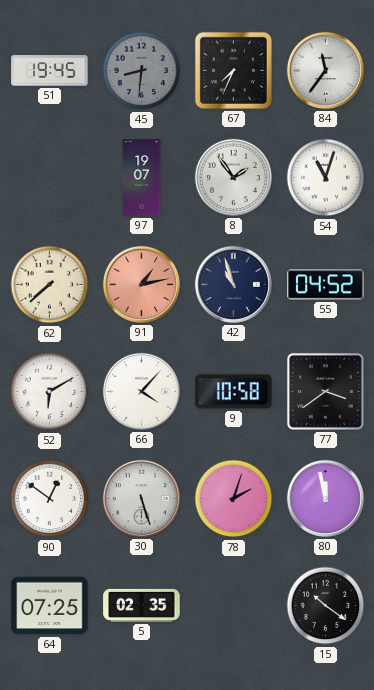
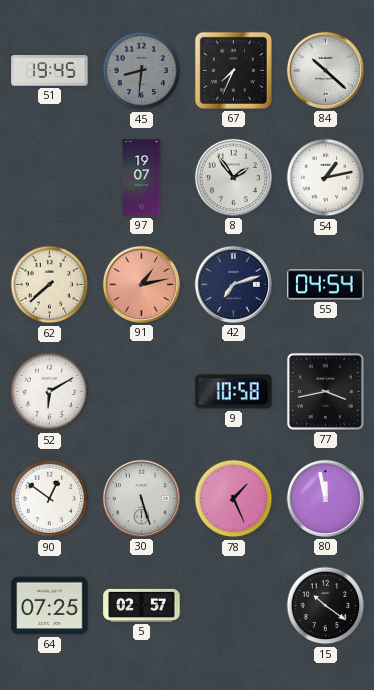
84: 11:36 -> 10:22
54: 11:03 -> 1:13
42: 10:57 -> 7:12
55: 04:52 -> 04:54
66: 4:07 -> none
77: 3:39 -> 3:43
78: 2:03 -> 1:26
5: 02:35 -> 02:57
